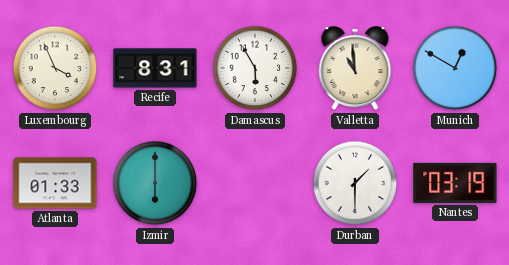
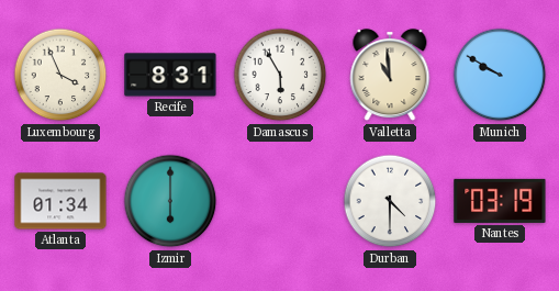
Munich: 12:50 -> 9:50
Atlanta: 01:33 -> 01:34
Durban: 1:30 -> 4:30
